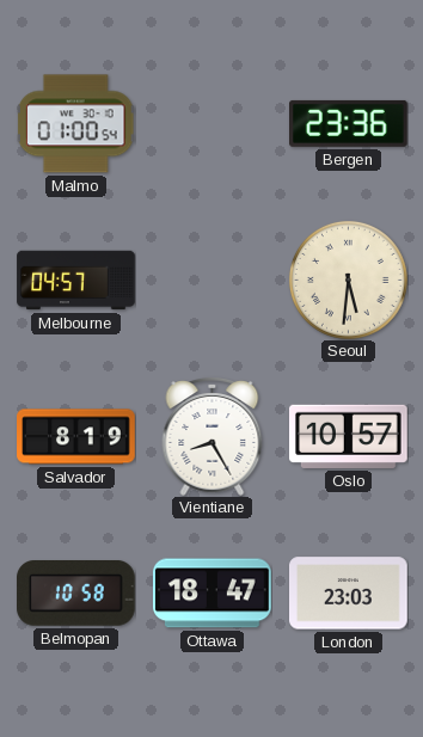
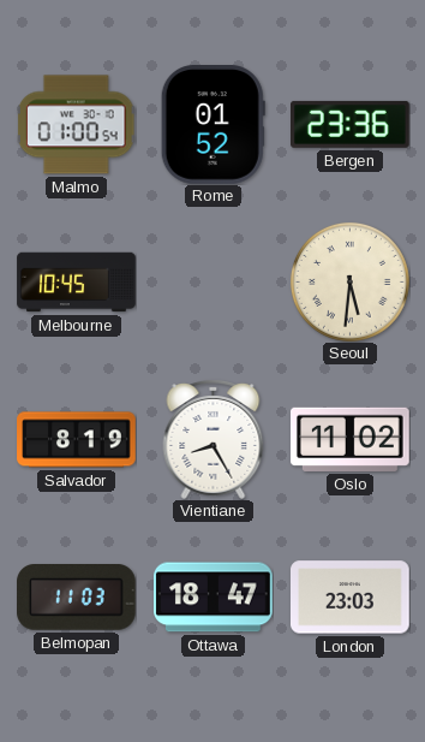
Rome: none -> 01:52
Melbourne: 04:57 -> 10:45
Oslo: 10:57 -> 11:02
Belmopan: 10:58 -> 11:03
